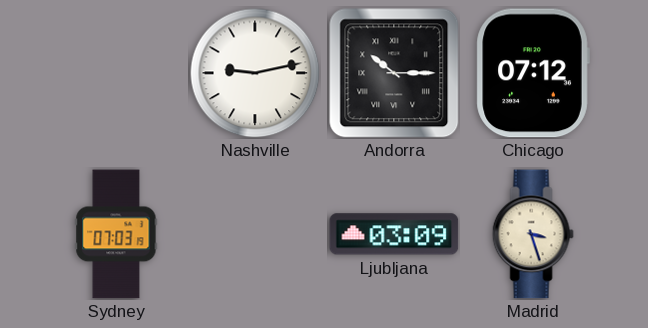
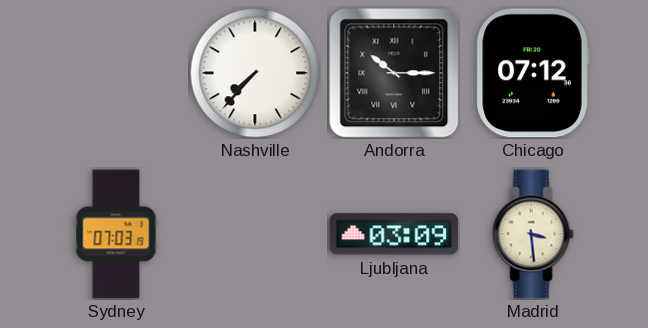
Nashville: 9:13 -> 7:37
Madrid: 3:27 -> 3:29
